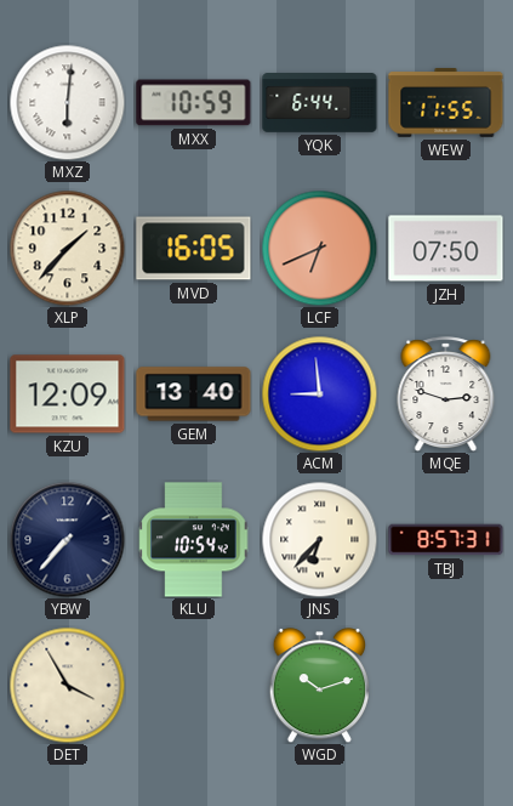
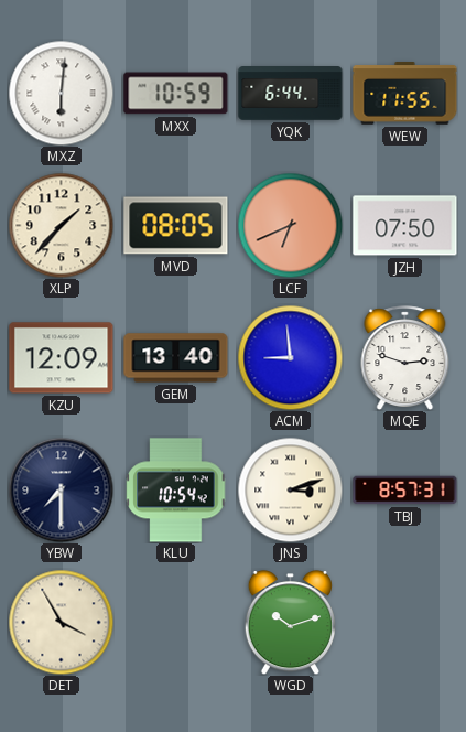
MVD: 16:05 -> 08:05
YBW: 7:37 -> 7:30
JNS: 6:37 -> 3:12
